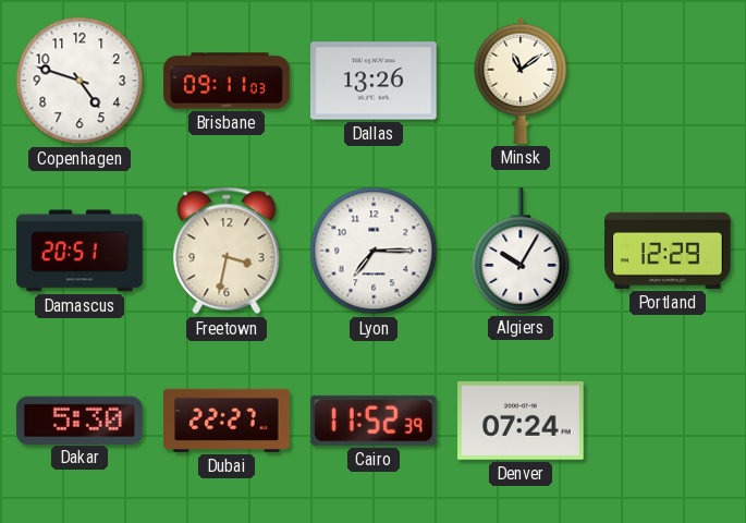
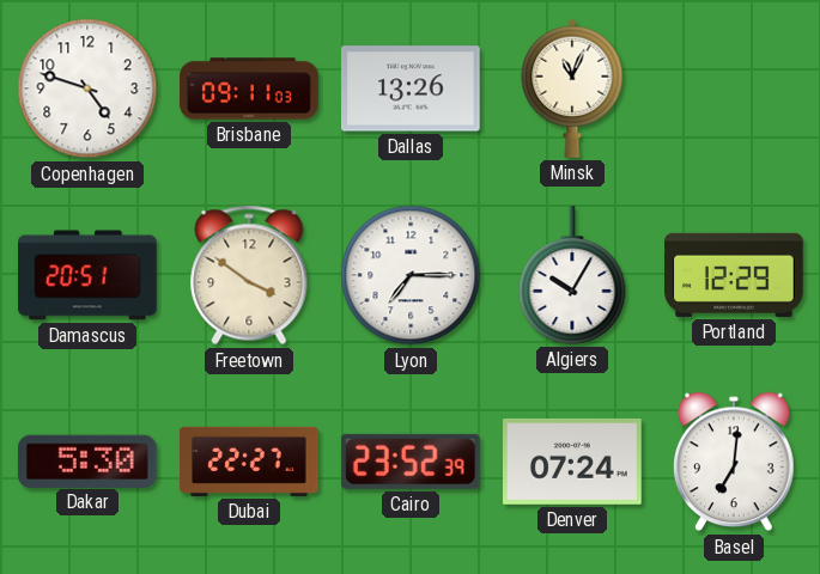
Minsk: 11:09 -> 11:04
Freetown: 3:32 -> 3:51
Cairo: 11:52 -> 23:52
Basel: none -> 7:01
